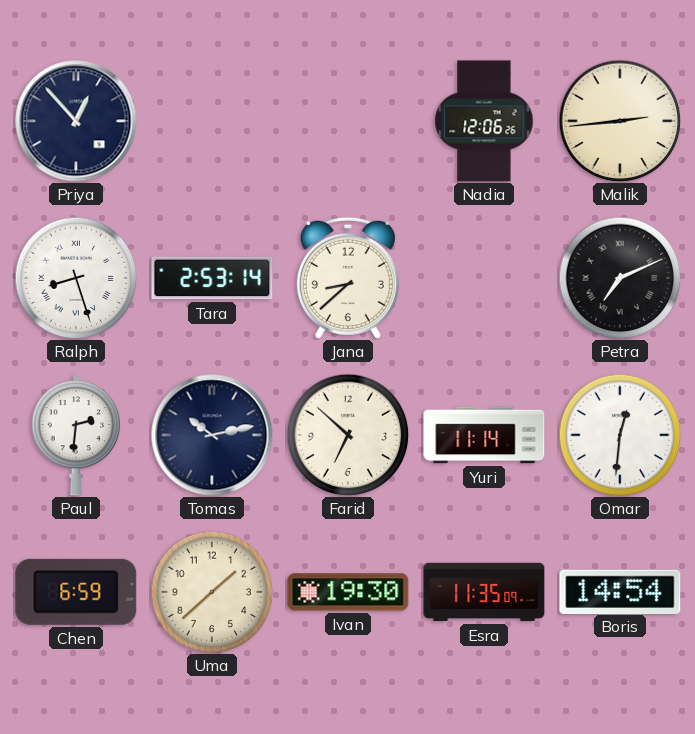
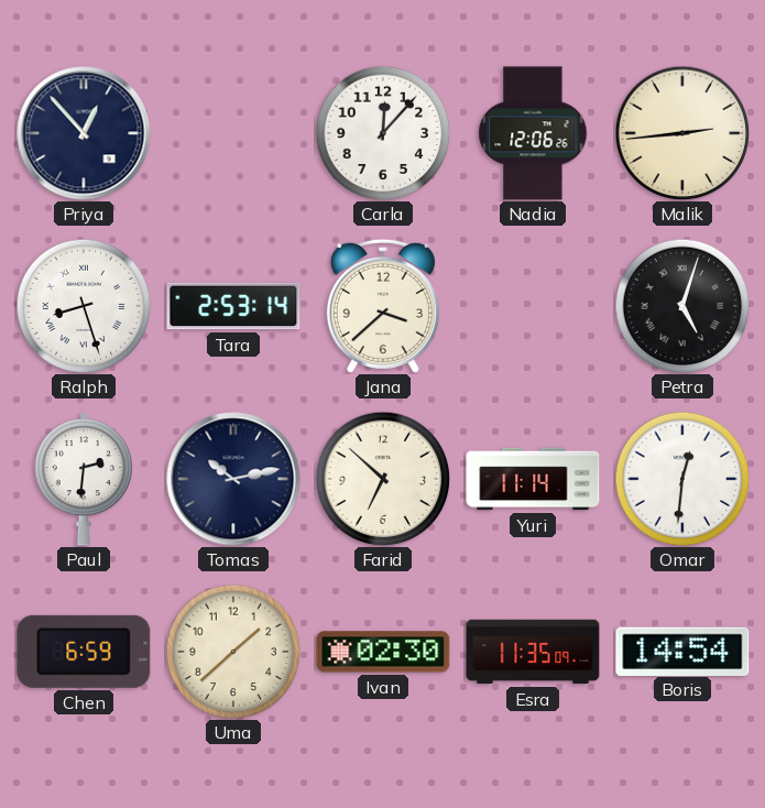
Carla: none -> 12:07
Jana: 8:38 -> 3:38
Petra: 7:11 -> 5:03
Ivan: 19:30 -> 02:30
